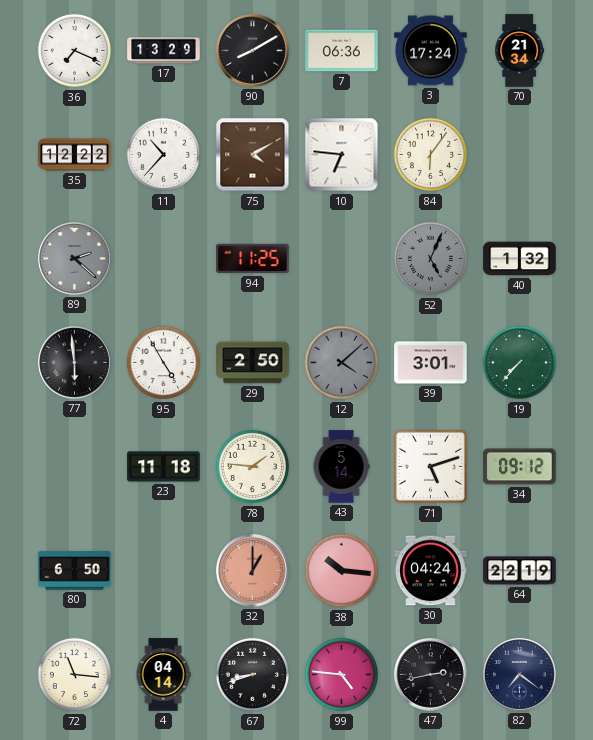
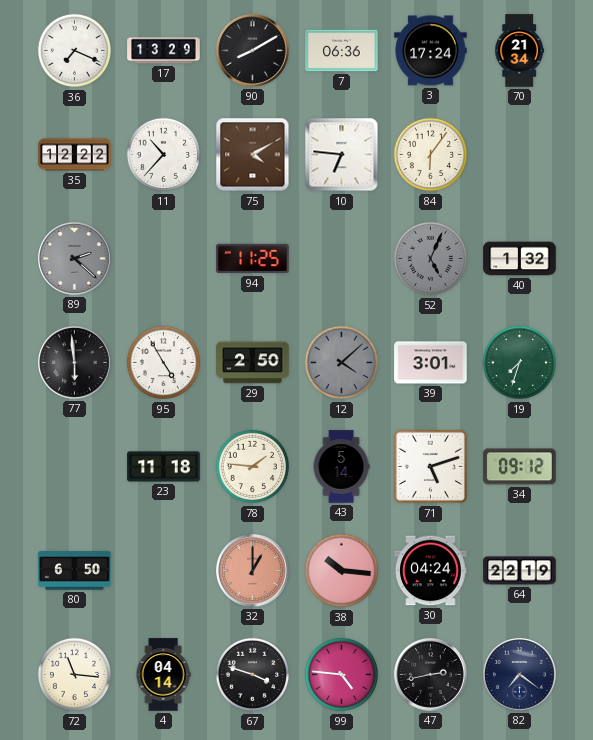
19: 7:37 -> 7:33
67: 8:42 -> 3:48
